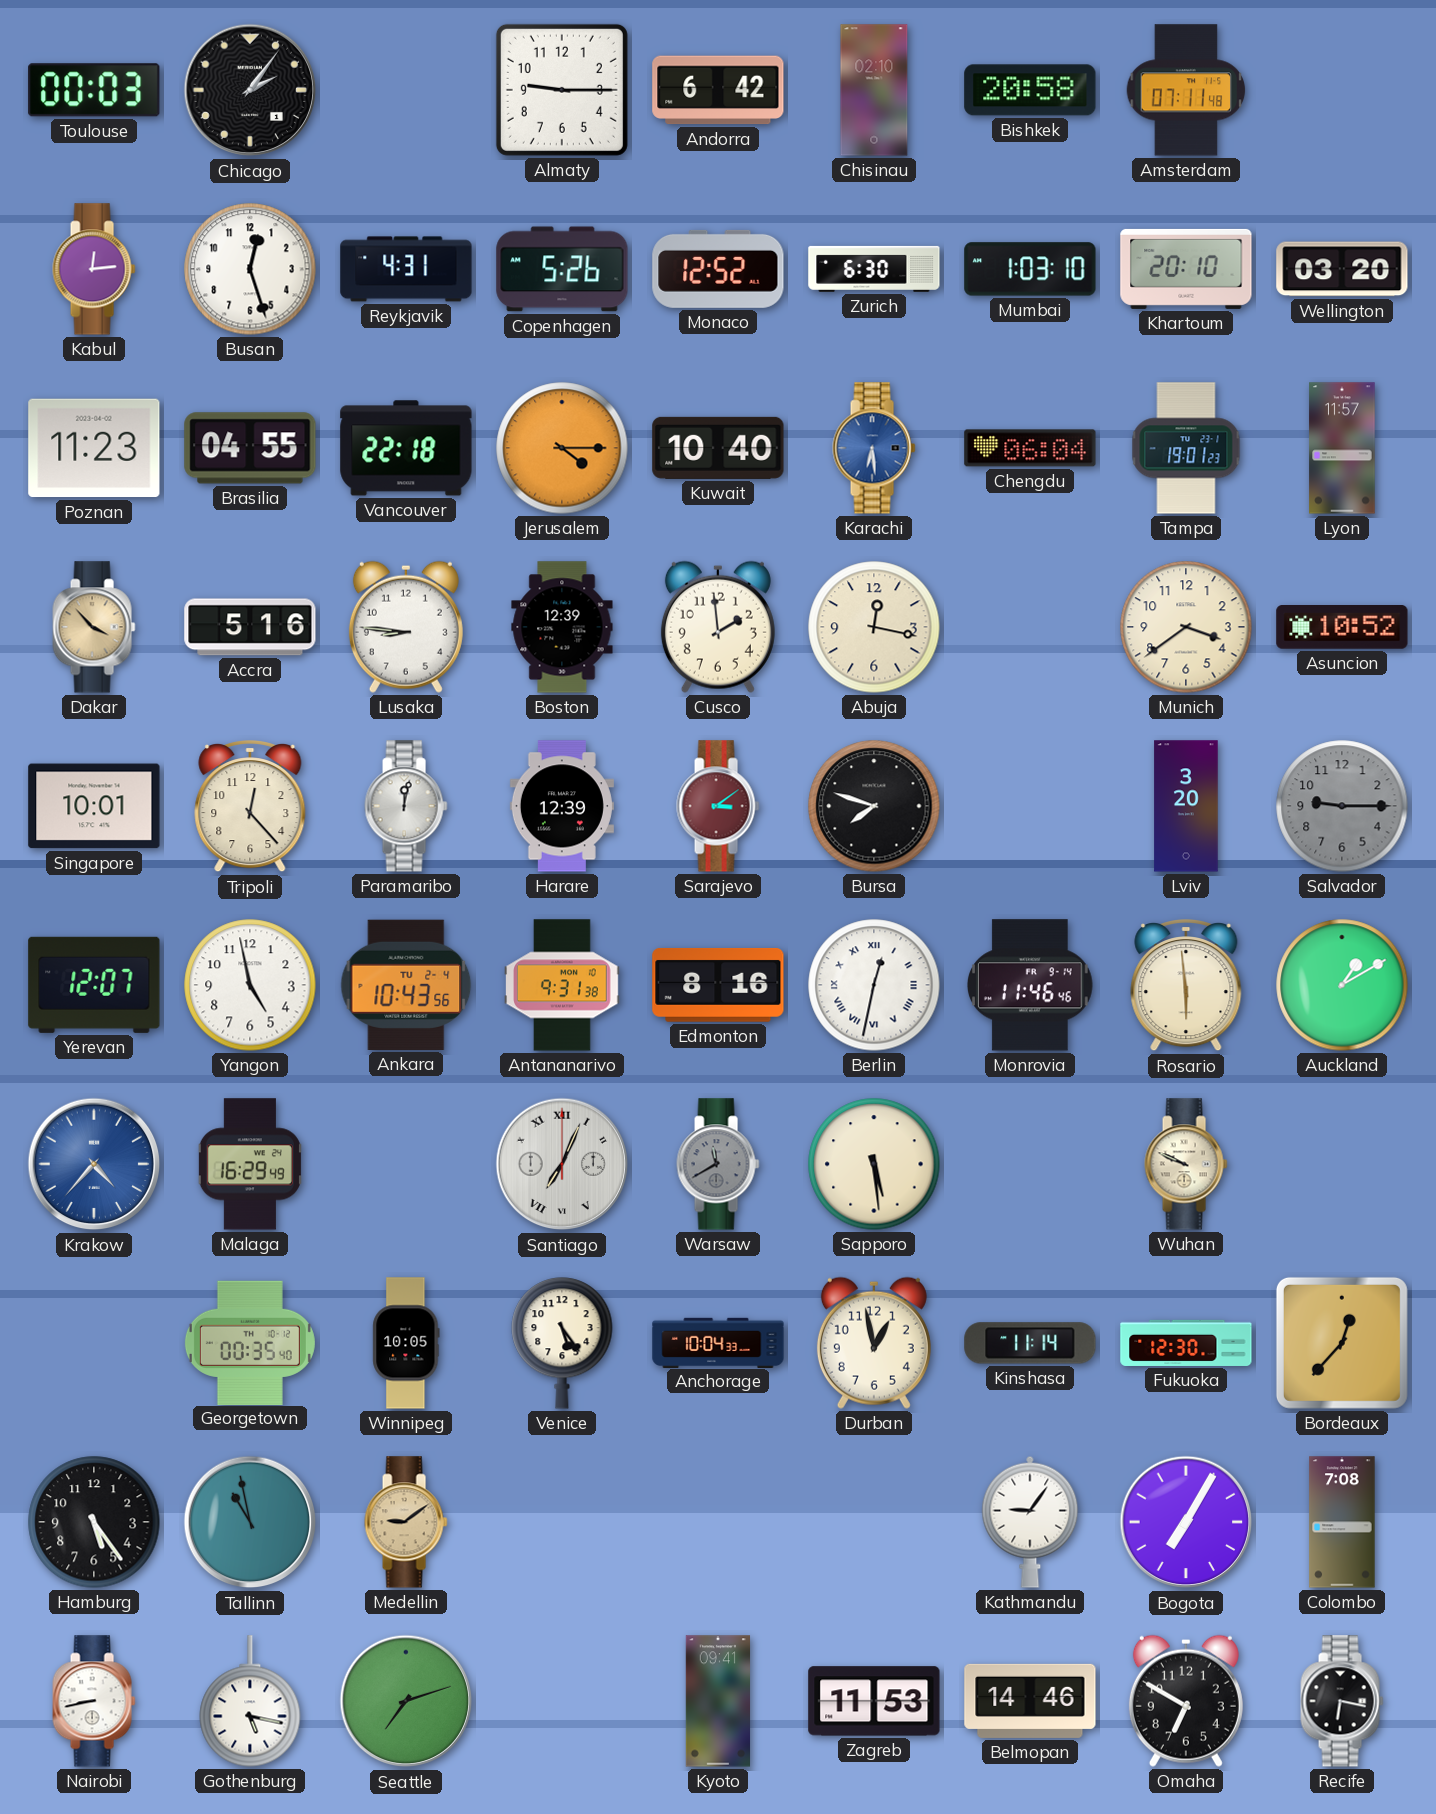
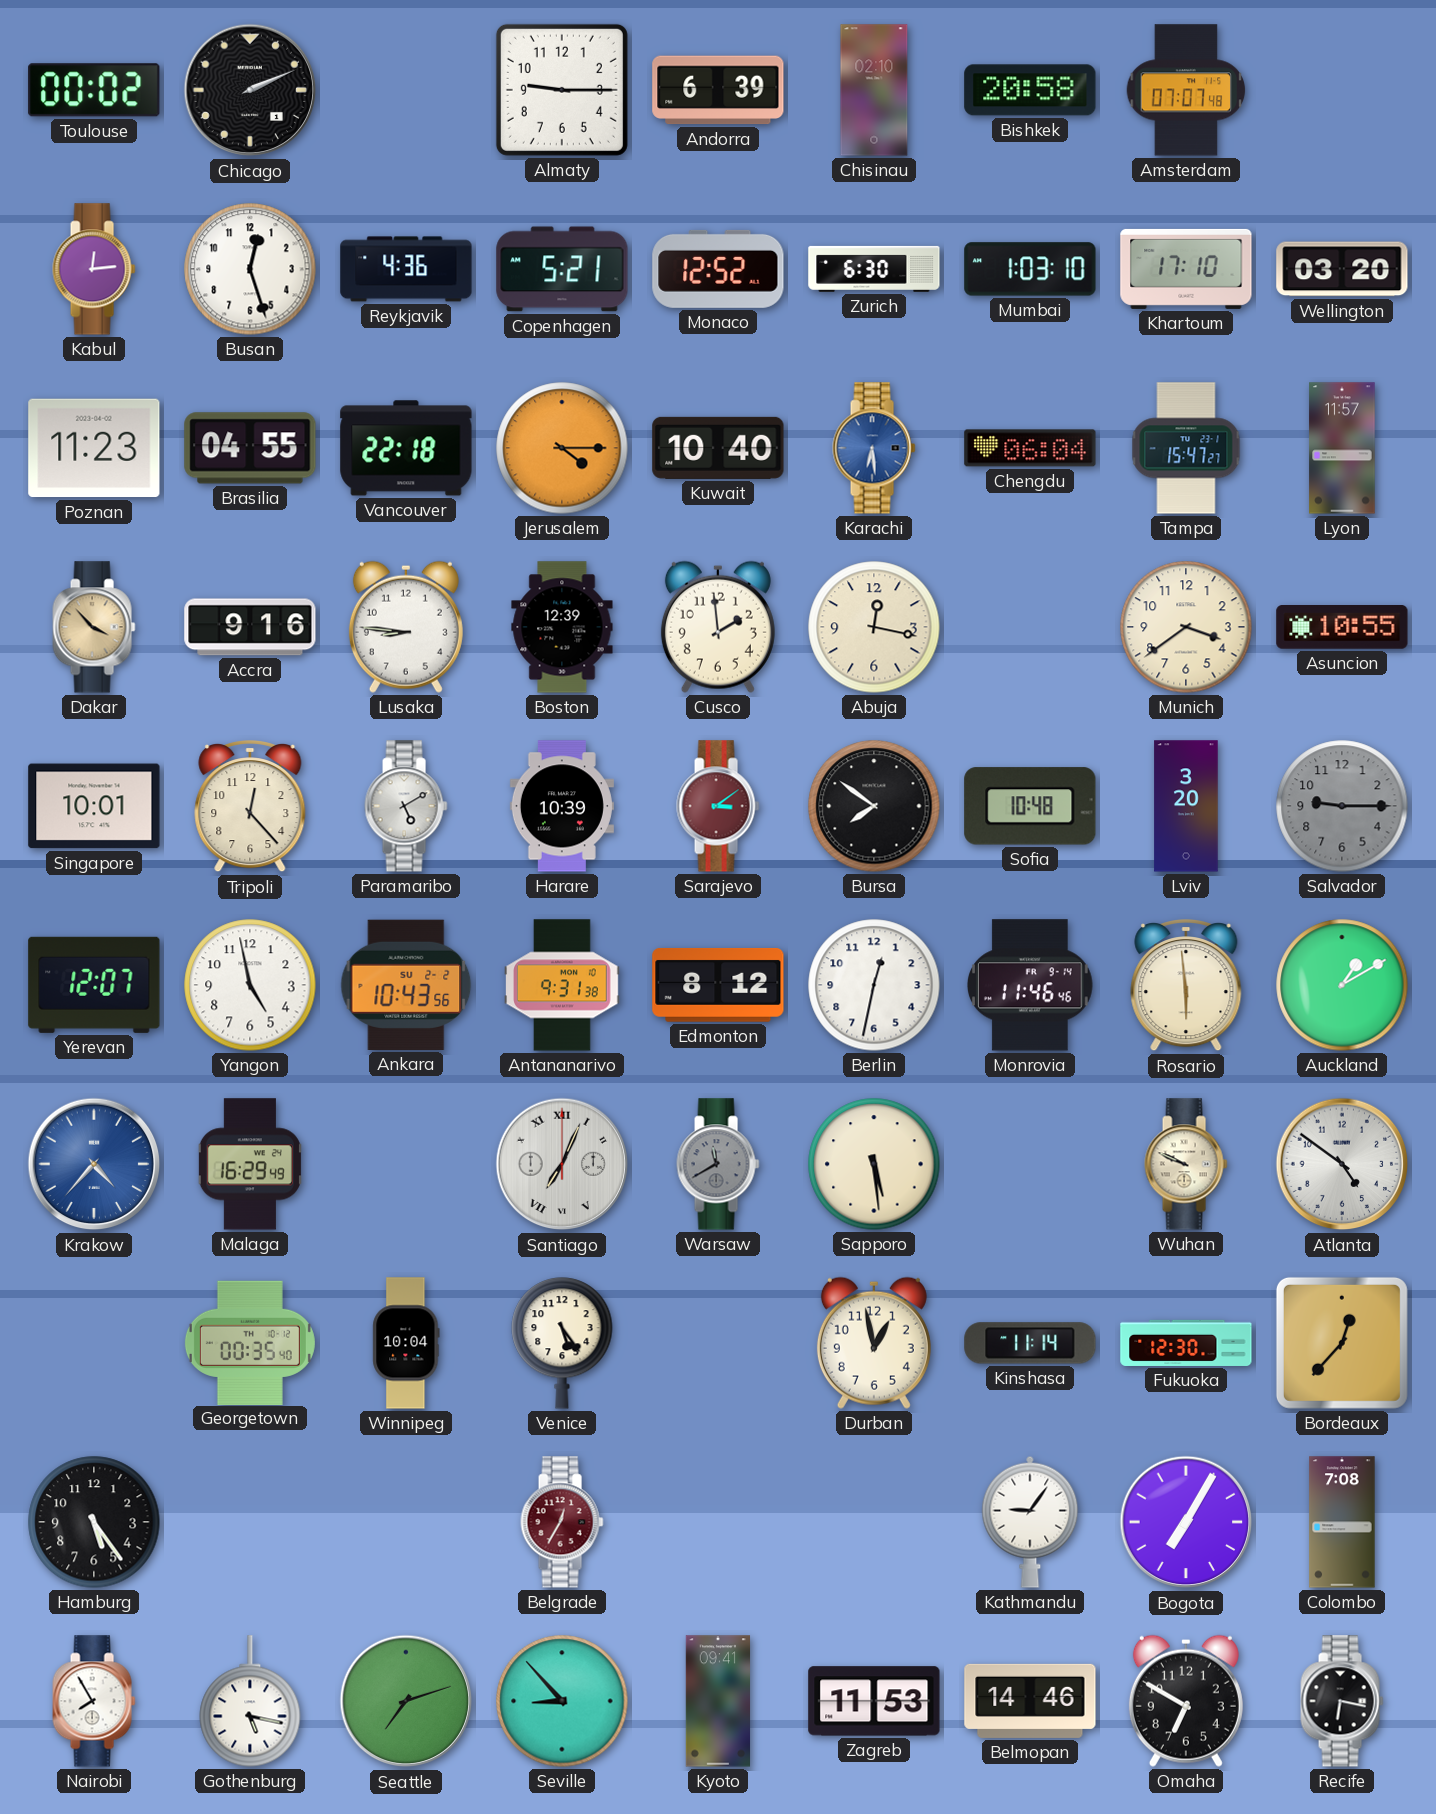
Toulouse: 00:03 -> 00:02
Chicago: 2:06 -> 2:11
Andorra: 6:42 -> 6:39
Amsterdam: 07:11 -> 07:07
Reykjavik: 4:31 -> 4:36
Copenhagen: 5:26 -> 5:21
Khartoum: 20:10 -> 17:10
Tampa: 19:01 -> 15:47
Accra: 5:16 -> 9:16
Asuncion: 10:52 -> 10:55
Paramaribo: 12:02 -> 5:10
Harare: 12:39 -> 10:39
Bursa: 7:48 -> 7:51
Sofia: none -> 10:48
Ankara date: TU 2-4 -> SU 2-2
Edmonton: 8:16 -> 8:12
Berlin numerals: Roman -> Arabic
Atlanta: none -> 4:51
Winnipeg: 10:05 -> 10:04
Anchorage: 10:04 -> none
Tallinn: 10:58 -> none
Medellin: 9:09 -> none
Belgrade: none -> 12:35
Nairobi: 8:43 -> 7:55
Seville: none -> 8:53
